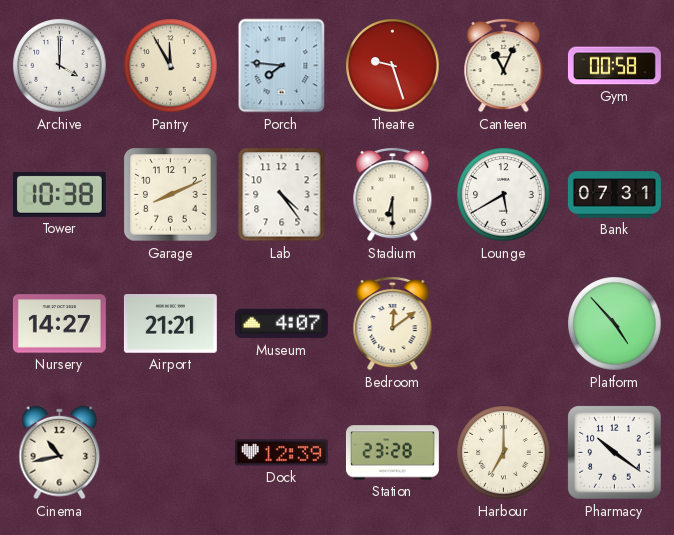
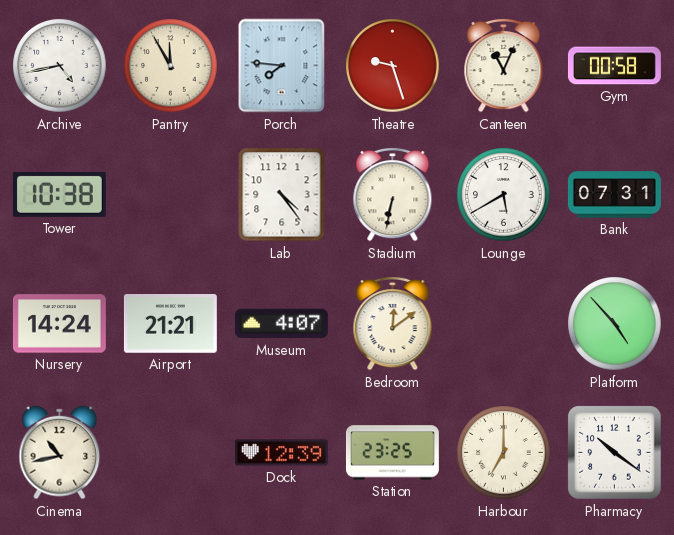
Archive: 4:00 -> 4:43
Garage: 8:11 -> none
Stadium: 6:30 -> 6:32
Nursery: 14:27 -> 14:24
Station: 23:28 -> 23:25
